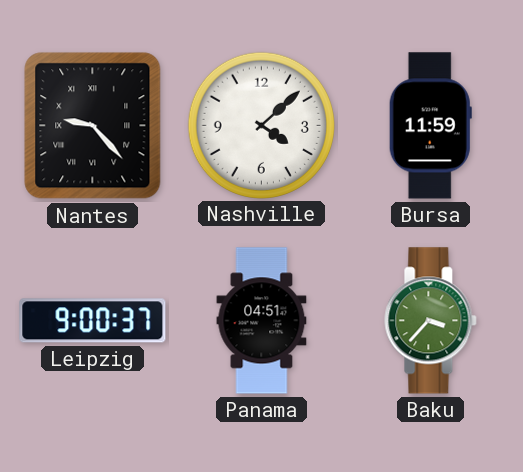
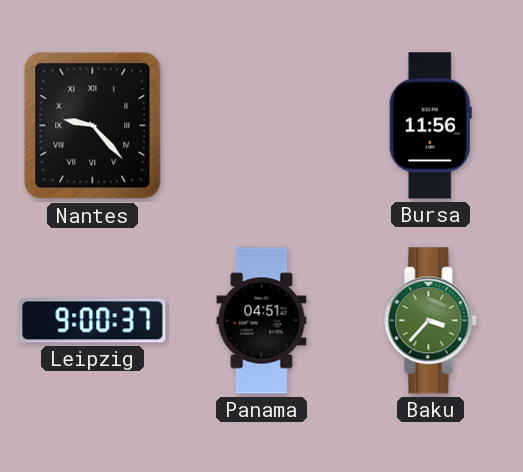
Nashville: 4:08 -> none
Bursa: 11:59 -> 11:56
